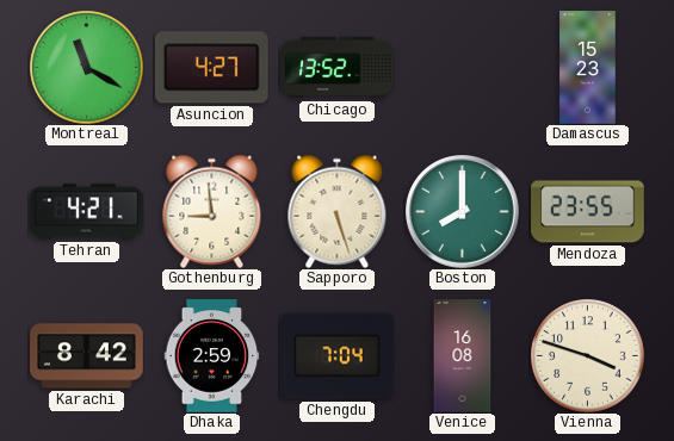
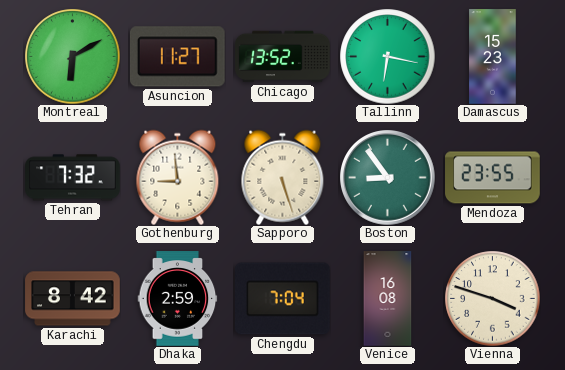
Montreal: 11:20 -> 6:10
Asuncion: 4:27 -> 11:27
Tallinn: none -> 6:17
Tehran: 4:21 -> 7:32
Boston: 8:00 -> 8:54
